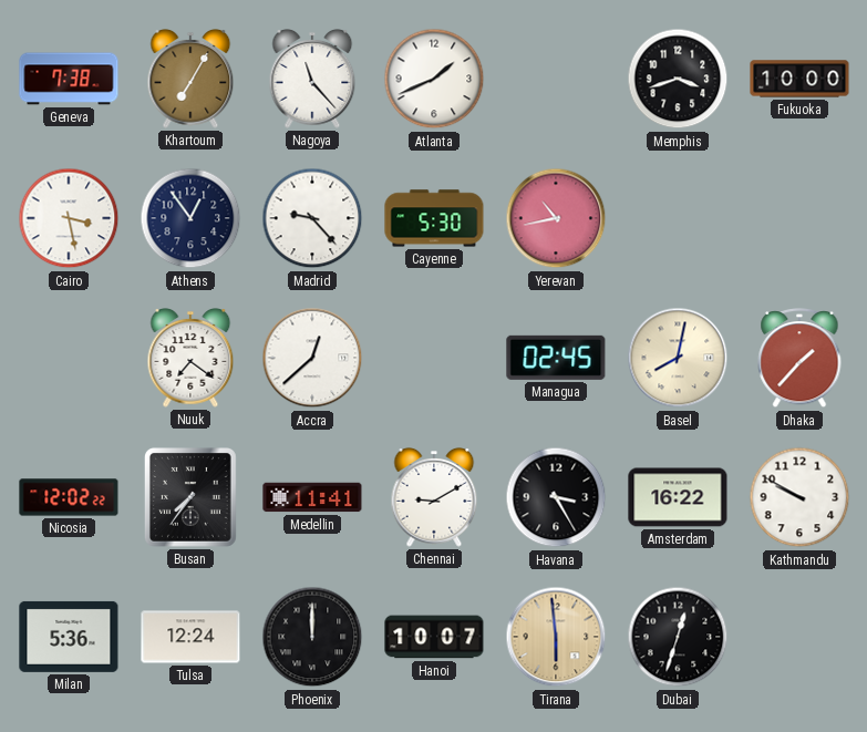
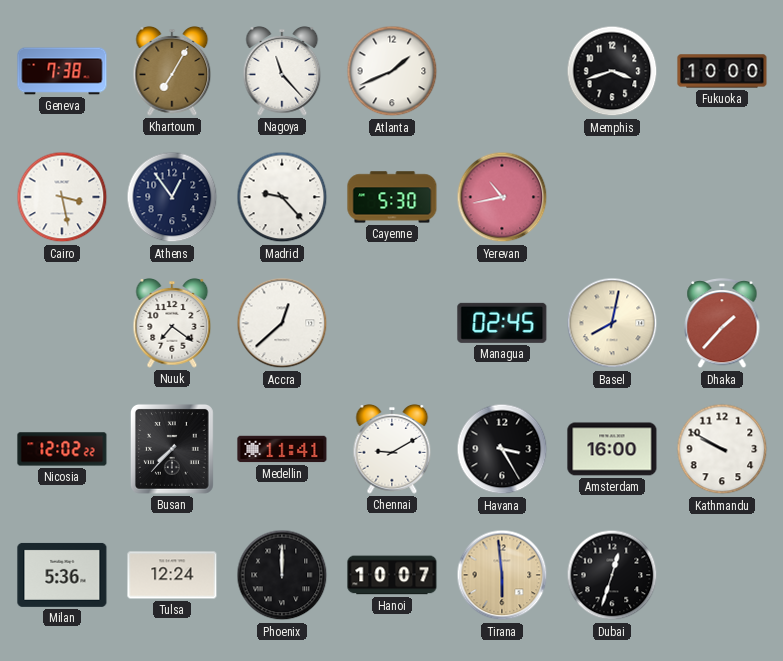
Busan: 7:36 -> 7:37
Amsterdam: 16:22 -> 16:00
